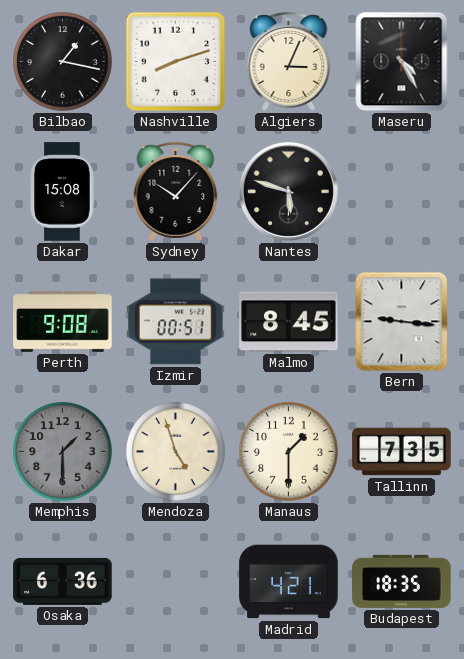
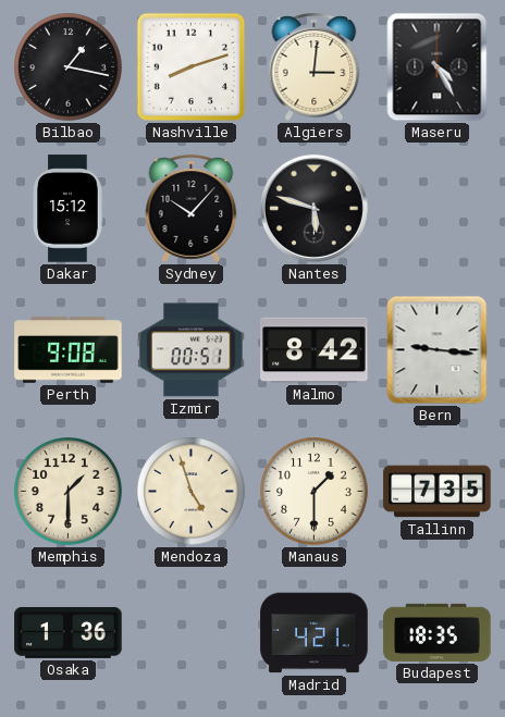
Algiers: 3:04 -> 3:01
Dakar: 15:08 -> 15:12
Malmo: 8:45 -> 8:42
Memphis dial: grey -> cream
Osaka: 6:36 -> 1:36
